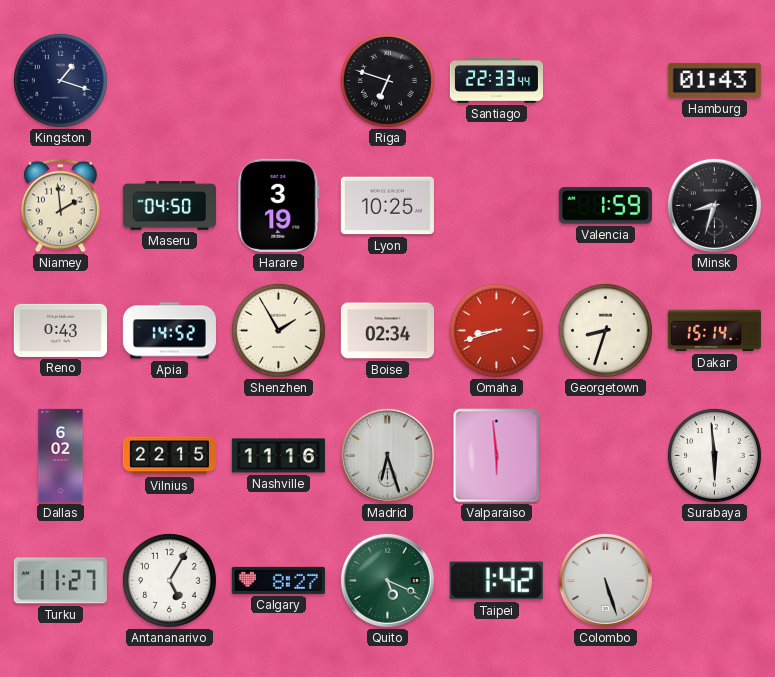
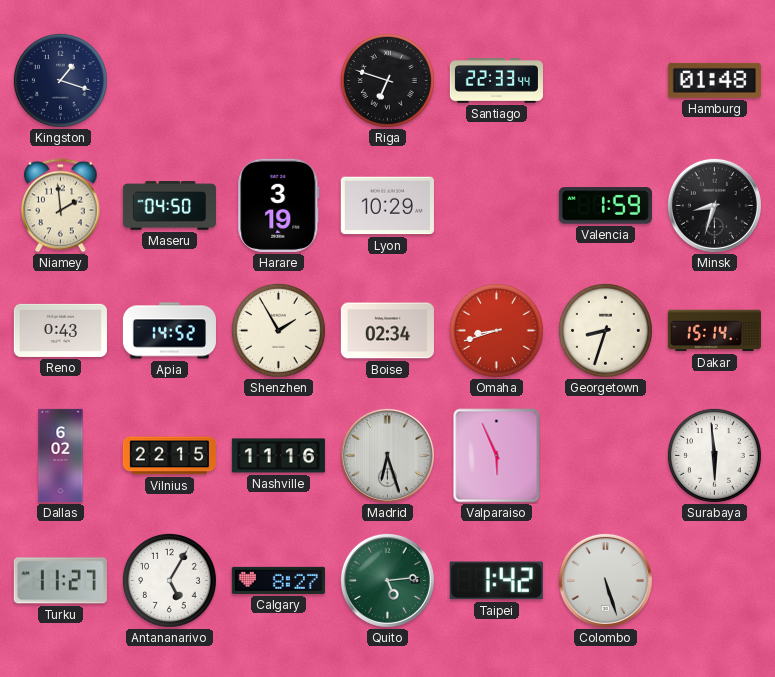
Hamburg: 01:43 -> 01:48
Lyon: 10:25 -> 10:29
Valparaiso: 5:59 -> 5:56
Quito: 5:19 -> 5:14
